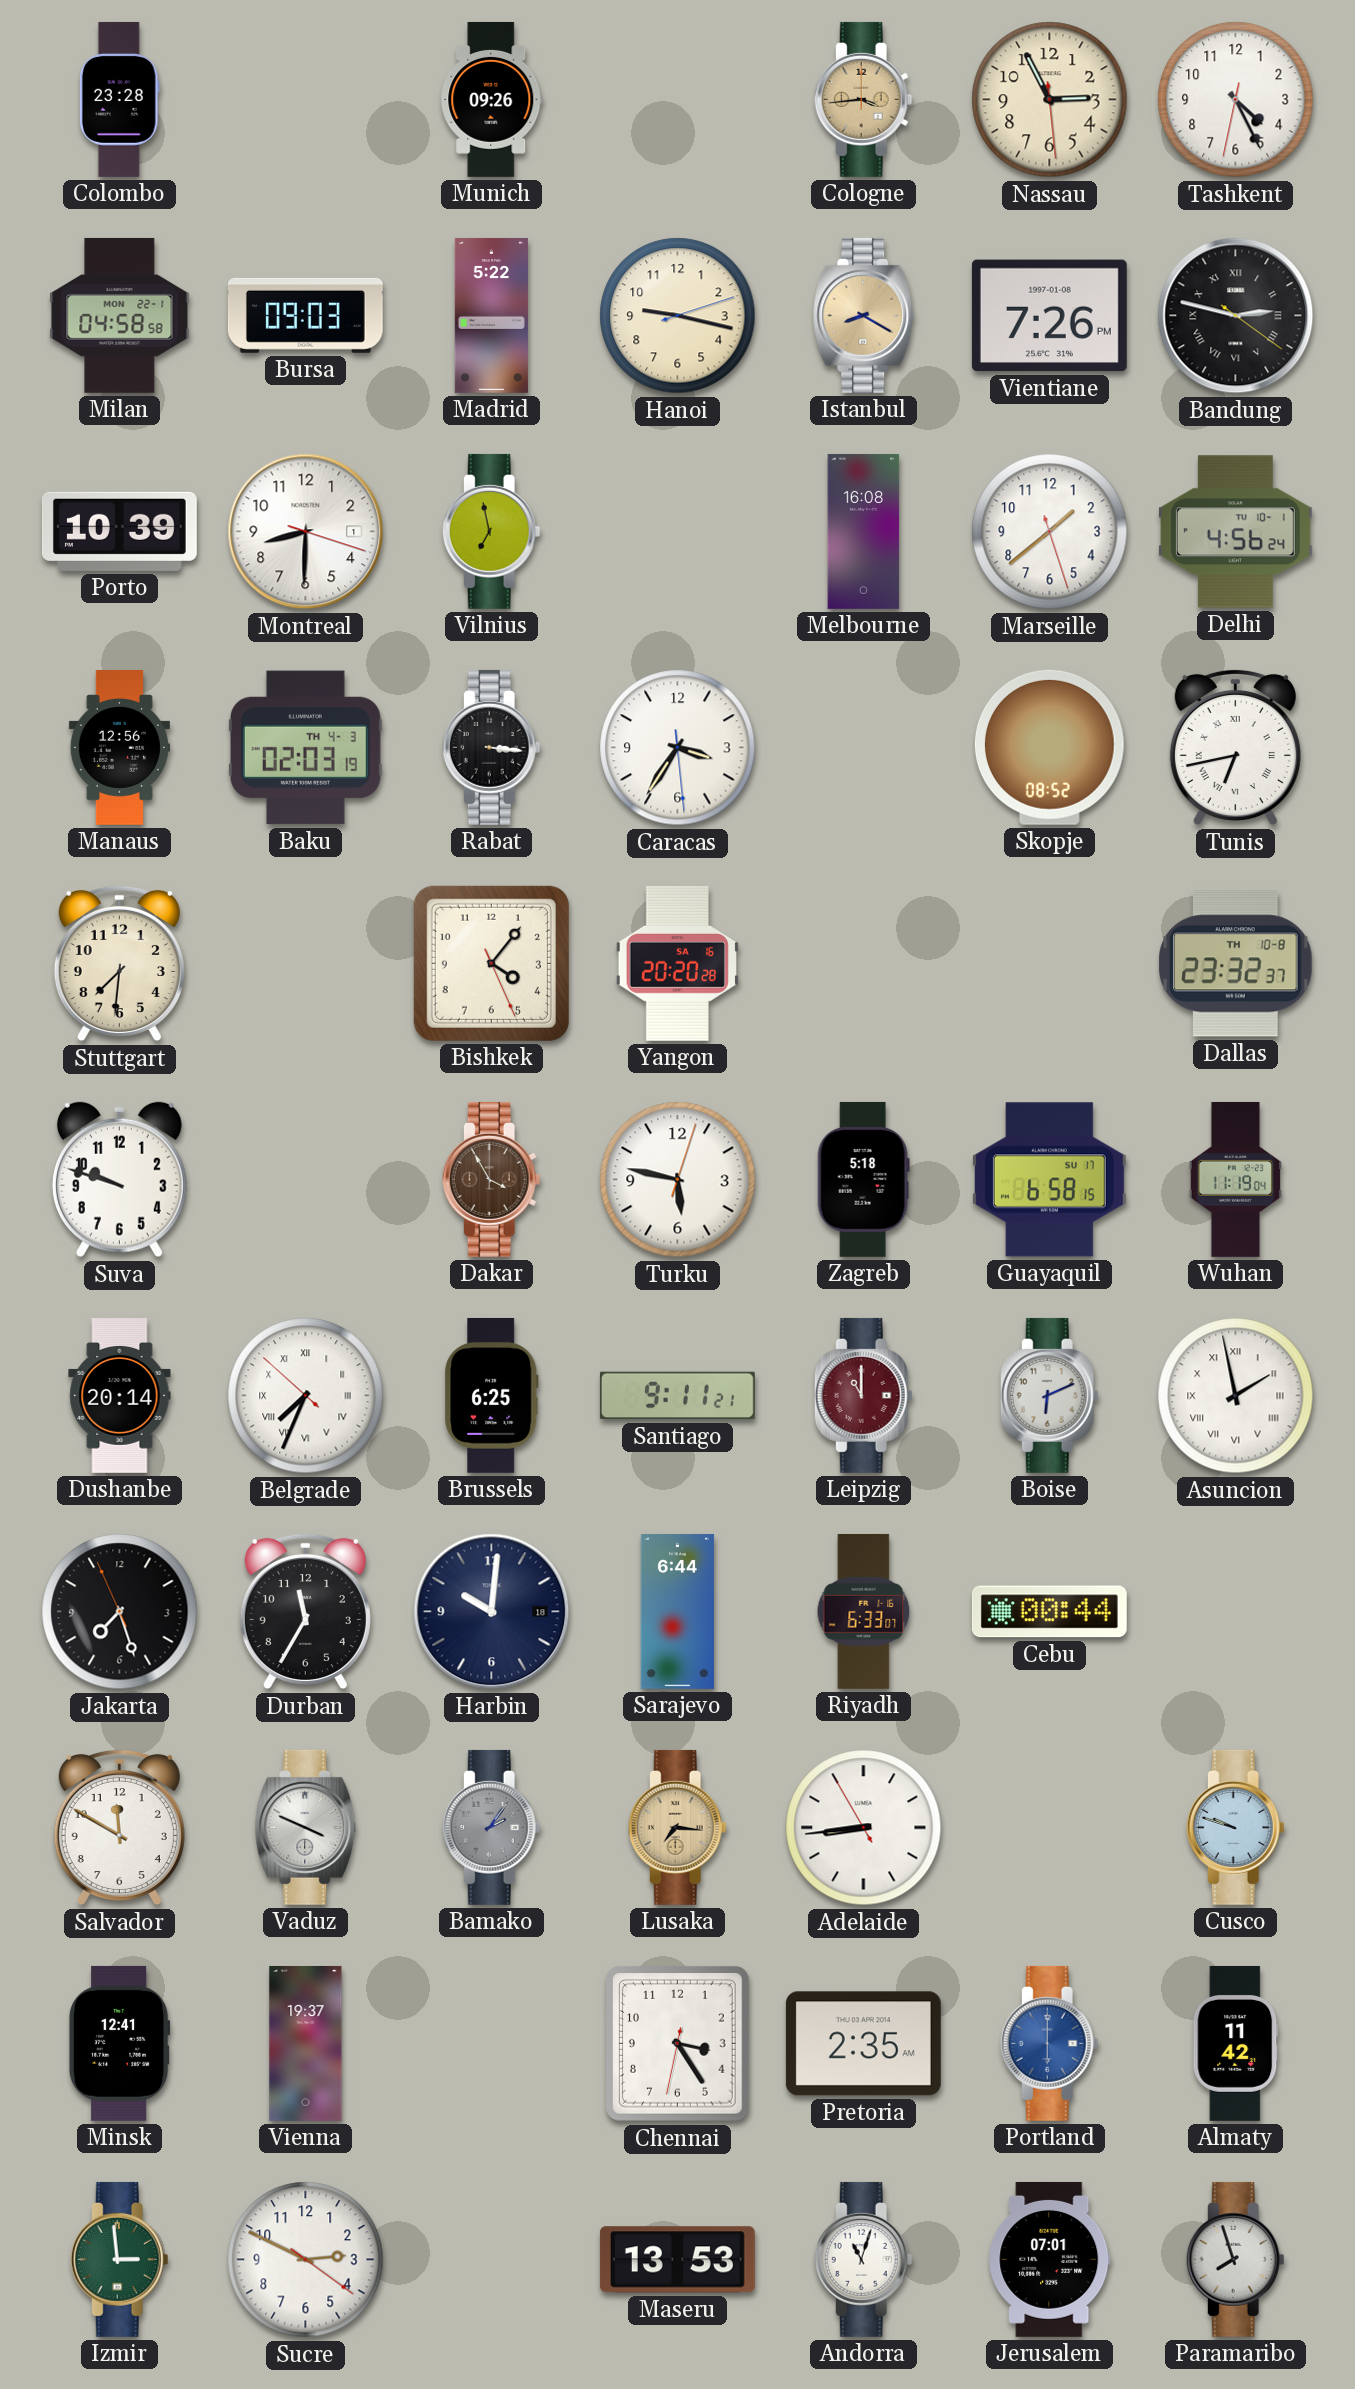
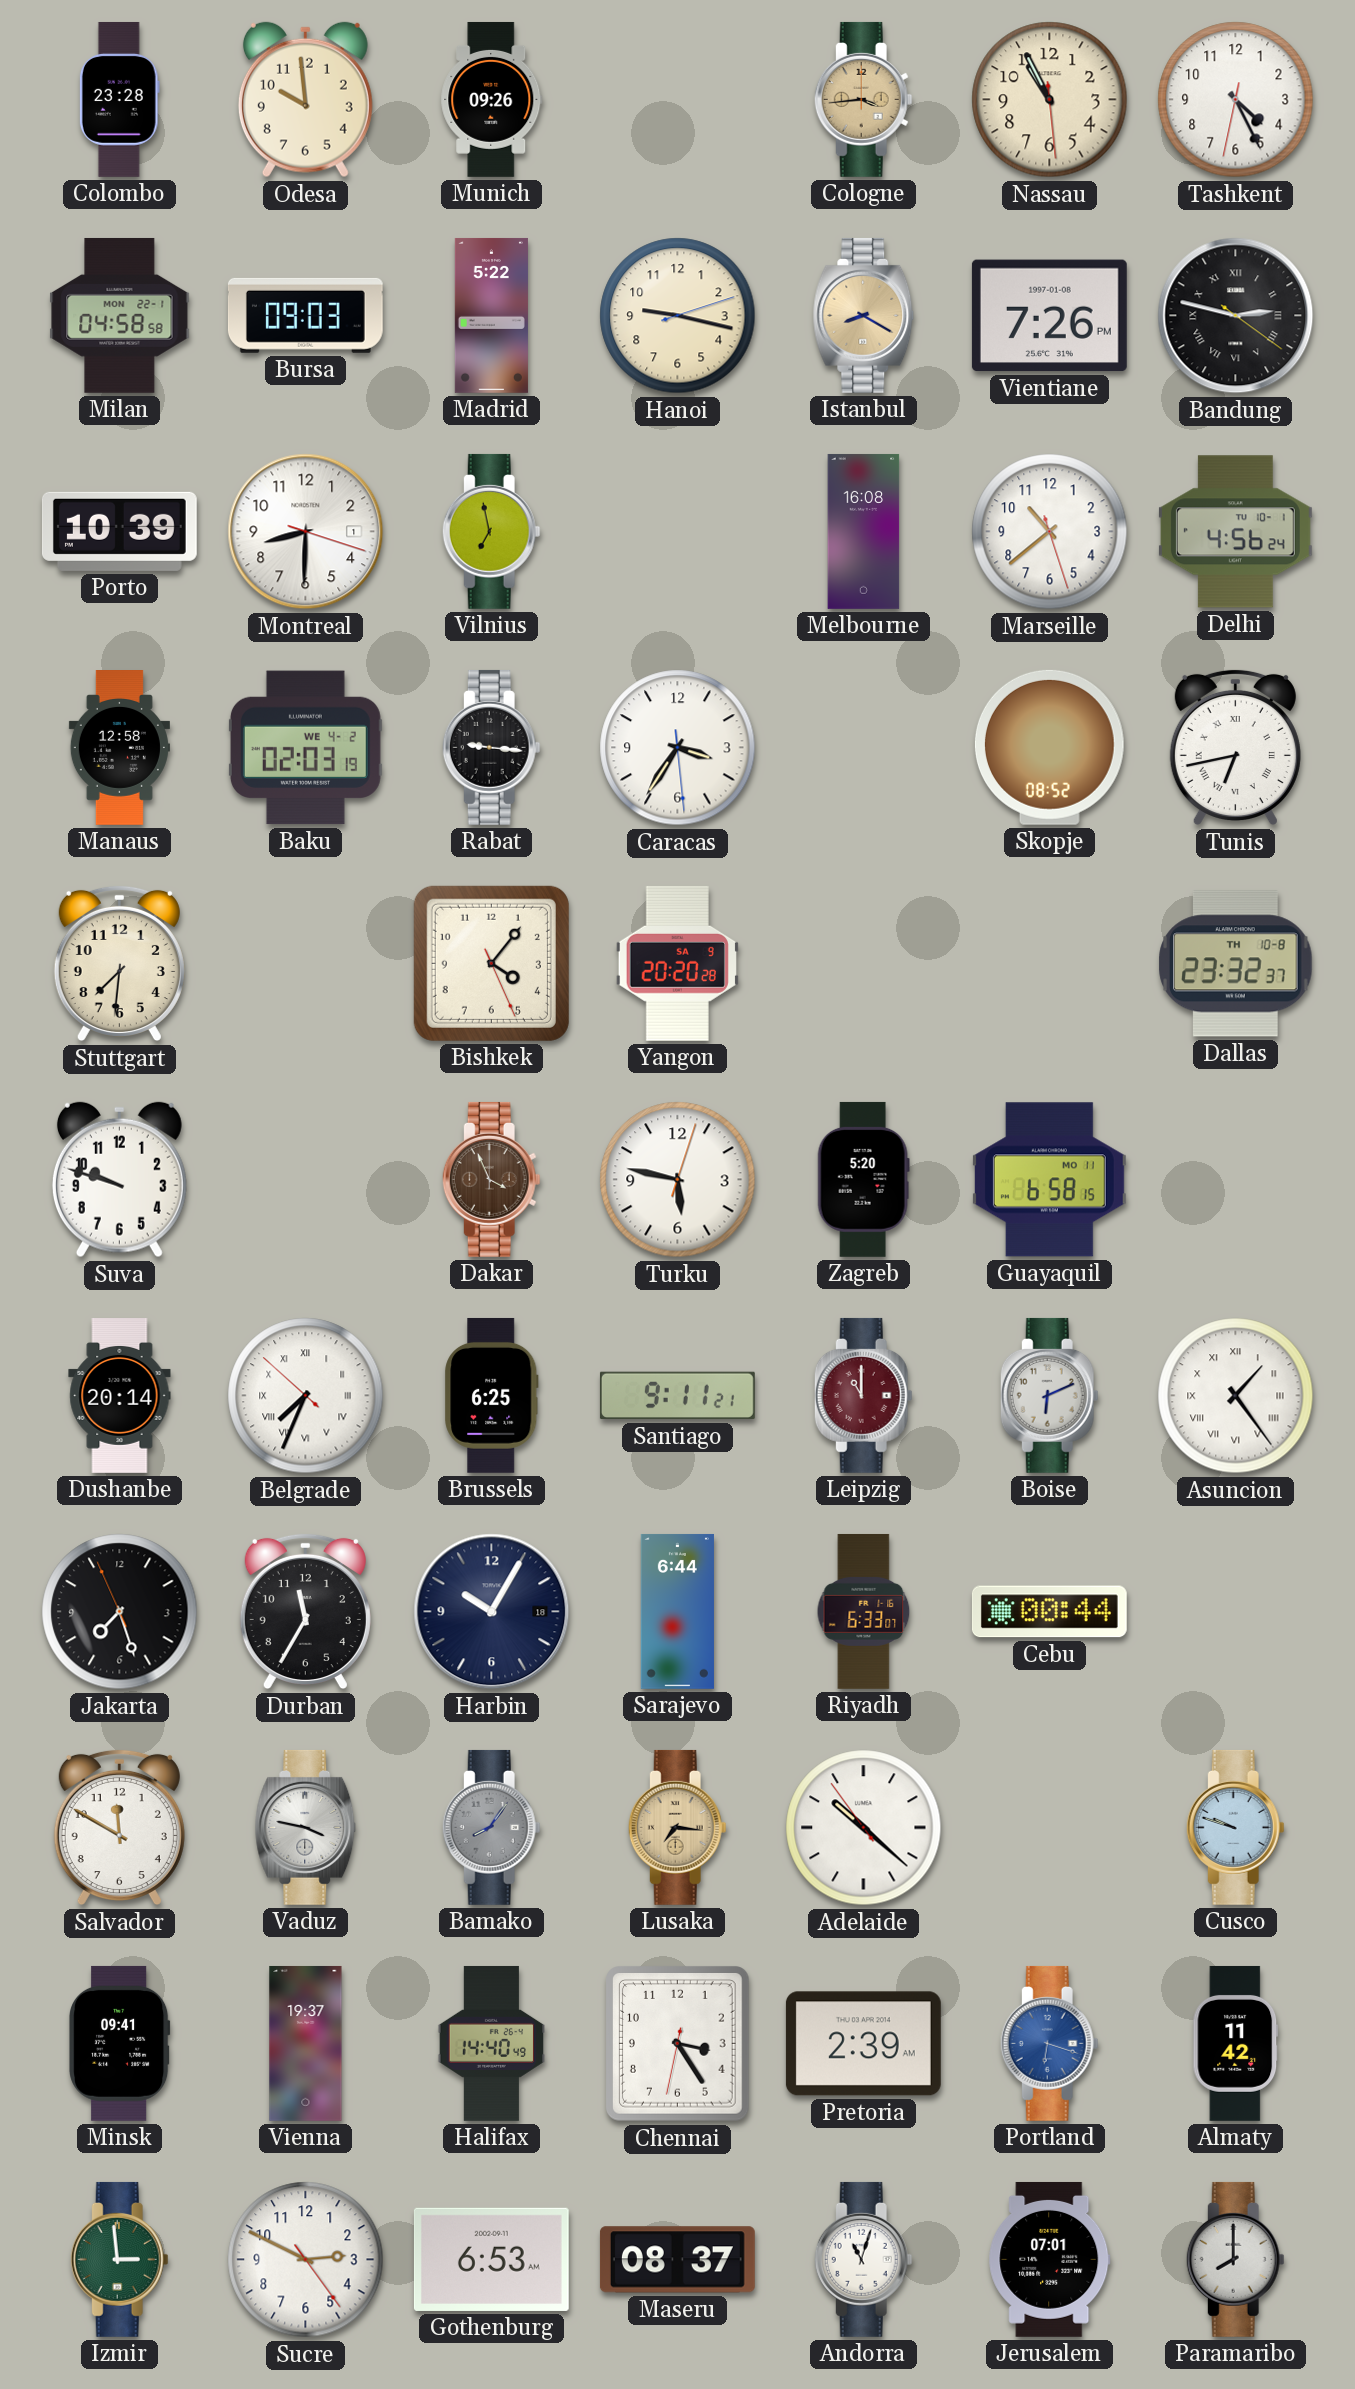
Odesa: none -> 9:59
Nassau: 2:55 -> 10:55
Marseille: 1:38 -> 10:38
Manaus: 12:56 -> 12:58
Baku date: TH 4-3 -> WE 4-2
Rabat: 3:16 -> 9:16
Yangon date: SA 16 -> SA 9
Dakar: 3:55 -> 3:56
Zagreb: 5:18 -> 5:20
Guayaquil date: SU 17 -> MO 11
Wuhan: 11:19 -> none
Asuncion: 1:58 -> 1:24
Harbin: 10:01 -> 10:05
Vaduz: 3:49 -> 3:47
Bamako: 2:06 -> 8:06
Adelaide: 8:43 -> 10:21
Minsk: 12:41 -> 09:41
Halifax: none -> 14:40
Pretoria: 2:35 -> 2:39
Portland: 6:00 -> 6:18
Sucre: 2:49:21 -> 2:49:24
Gothenburg: none -> 6:53
Maseru: 13:53 -> 08:37
Paramaribo: 7:57 -> 8:00
